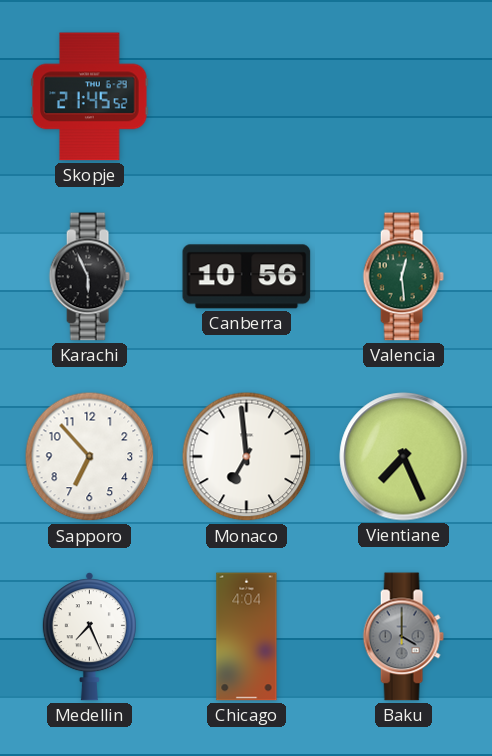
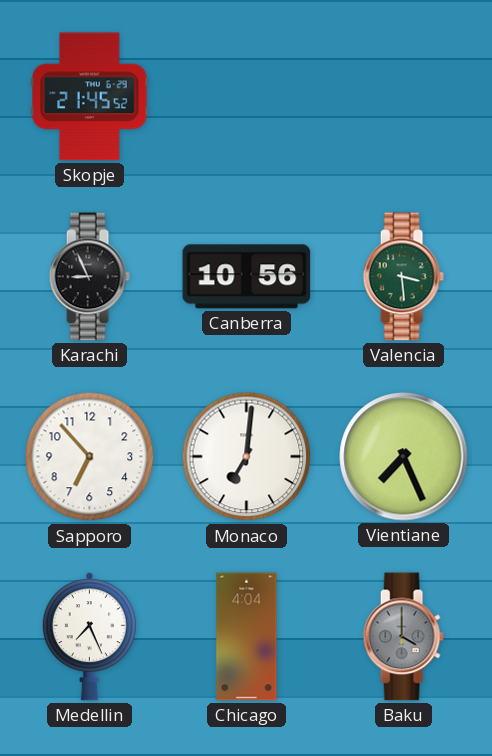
Karachi: 5:56 -> 8:56
Valencia: 12:29 -> 3:29
Monaco: 6:59 -> 7:01
